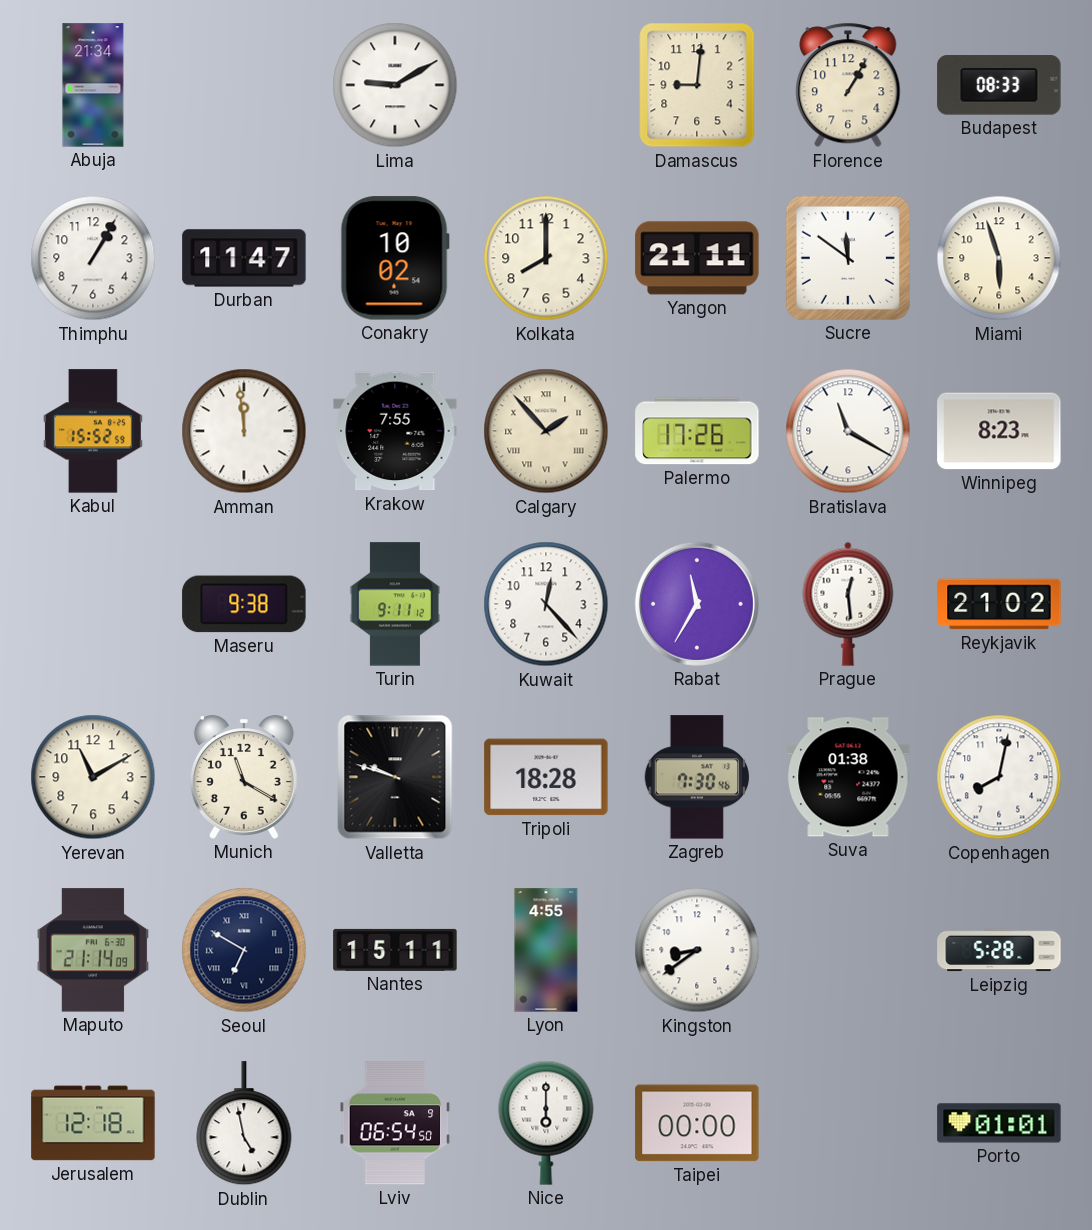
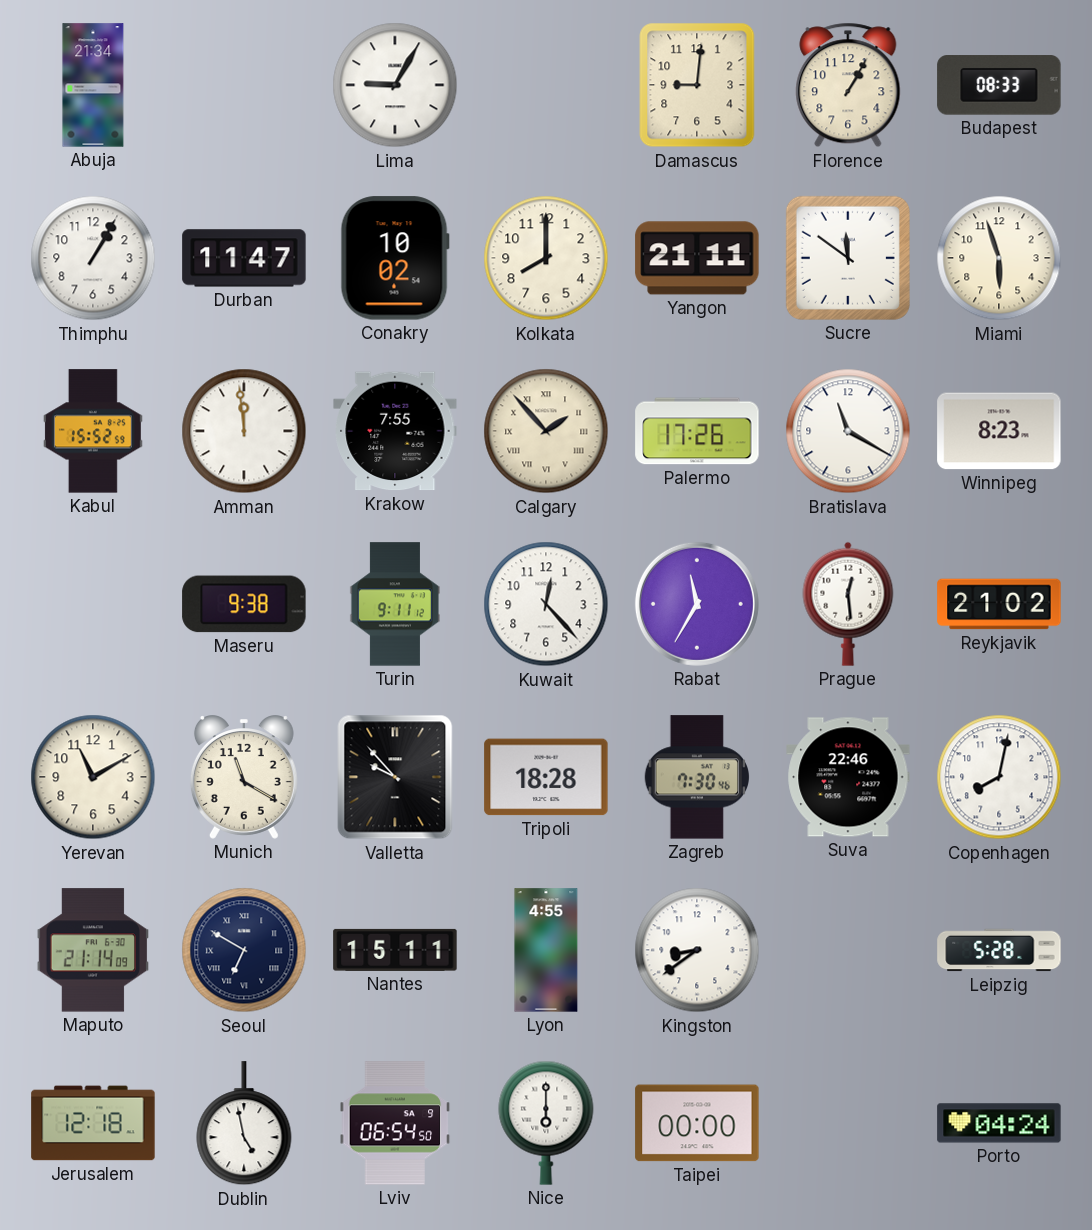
Lima: 9:10 -> 9:05
Valletta: 9:48 -> 9:53
Suva: 01:38 -> 22:46
Porto: 01:01 -> 04:24
